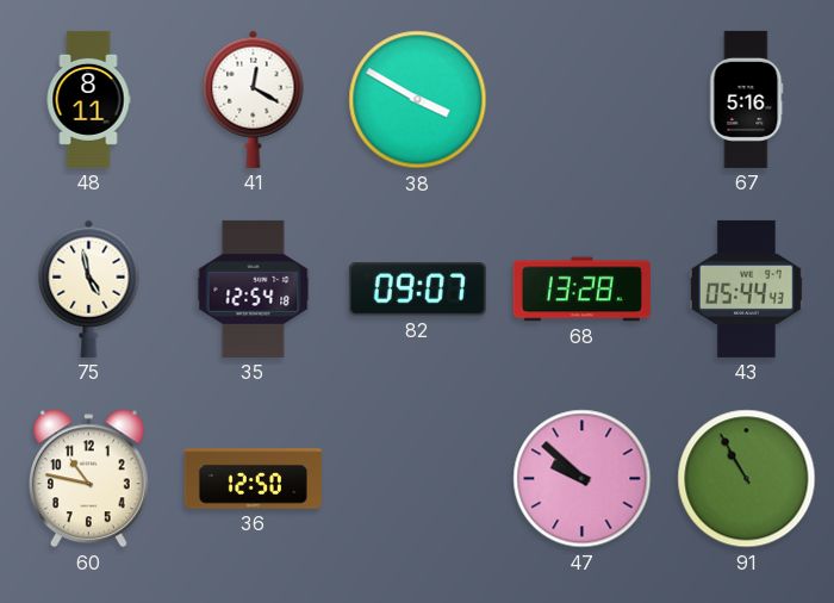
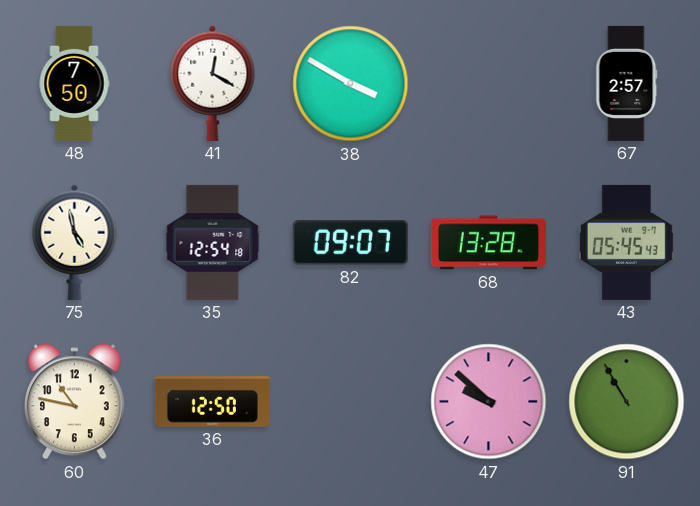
48: 8:11 -> 7:50
67: 5:16 -> 2:57
43: 05:44 -> 05:45
